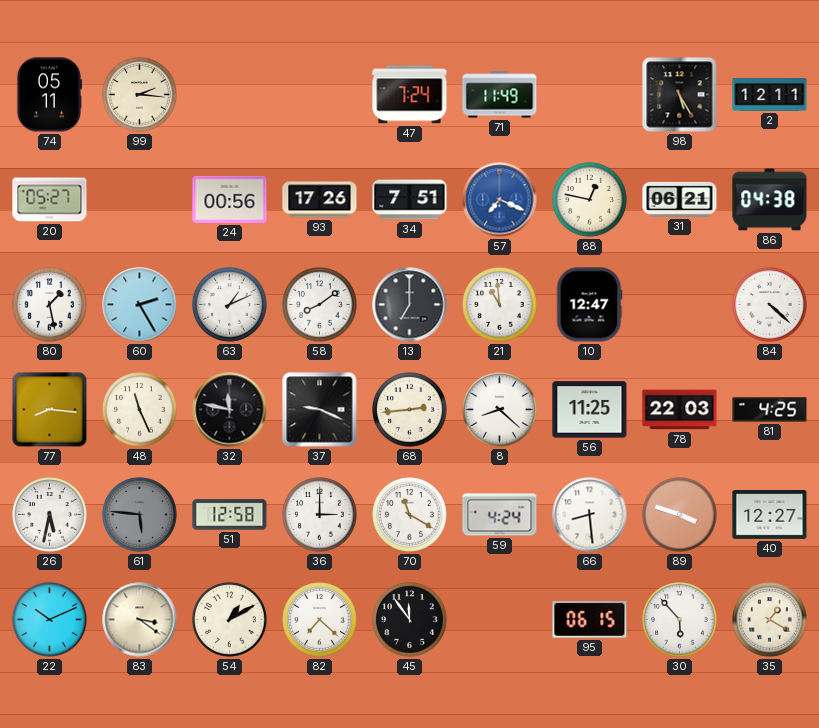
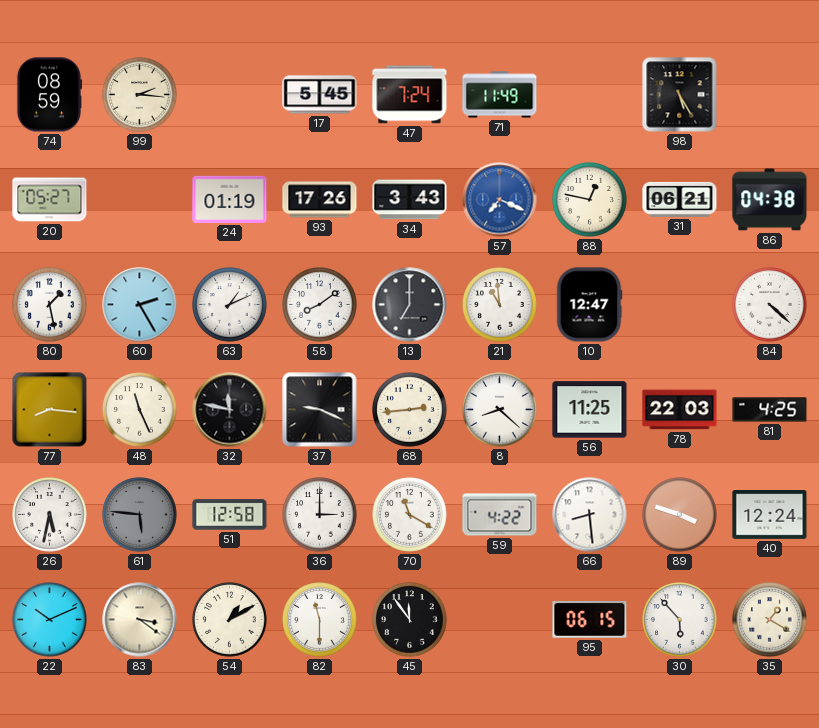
74: 05:11 -> 08:59
17: none -> 5:45
2: 12:11 -> none
24: 00:56 -> 01:19
34: 7:51 -> 3:43
59: 4:24 -> 4:22
40: 12:27 -> 12:24
82: 7:22 -> 11:30
